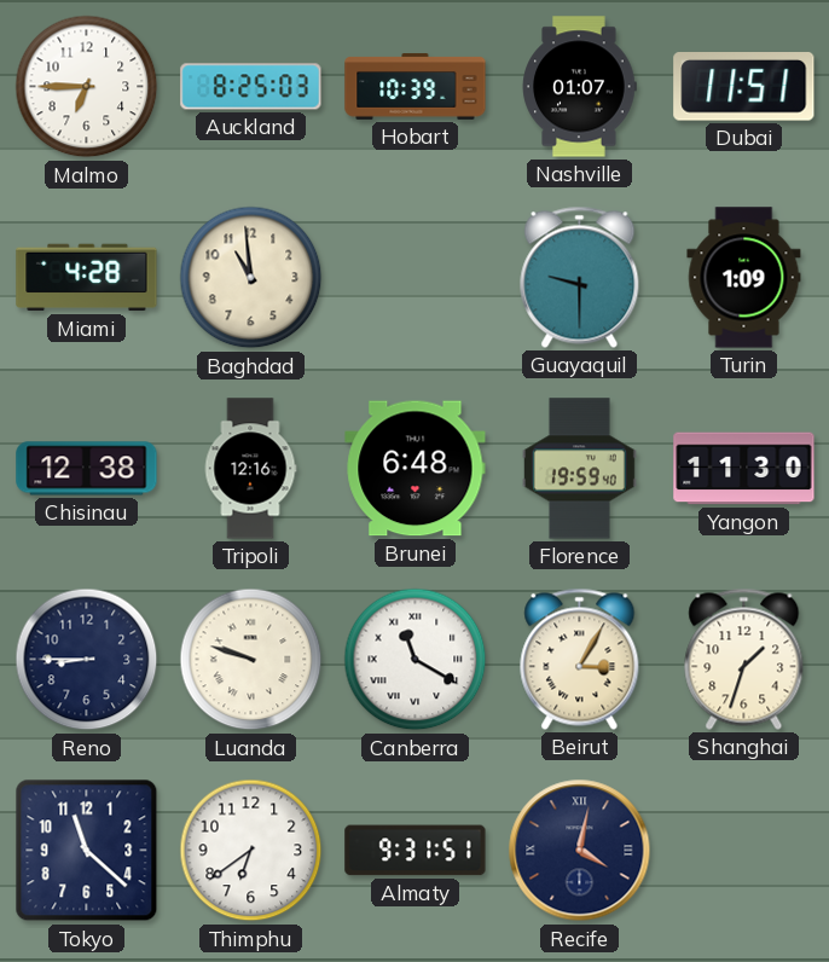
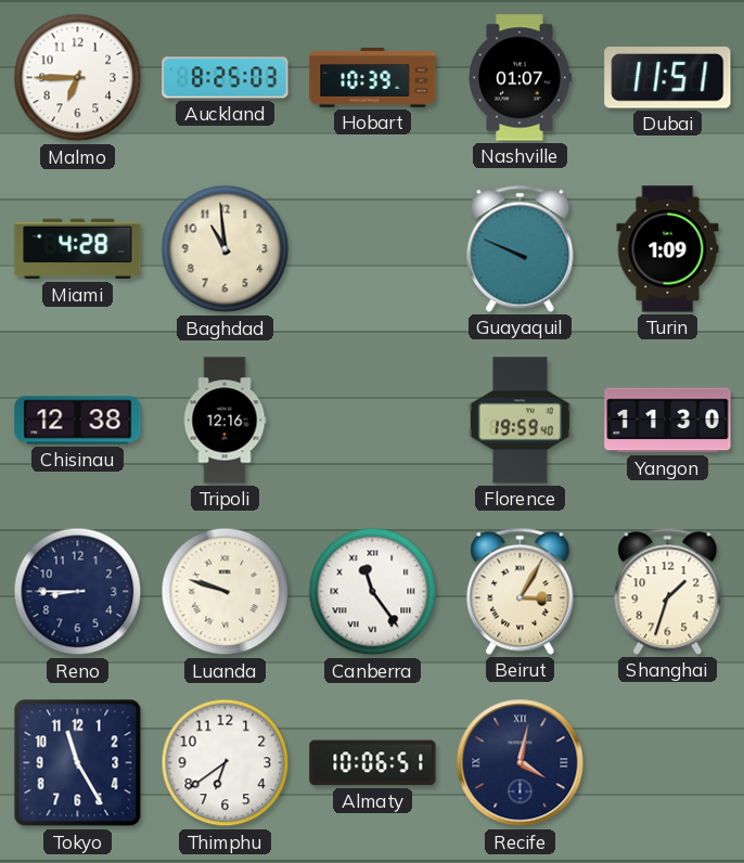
Guayaquil: 9:30 -> 9:49
Brunei: 6:48 -> none
Canberra: 11:20 -> 11:24
Tokyo: 11:22 -> 11:25
Almaty: 9:31 -> 10:06
